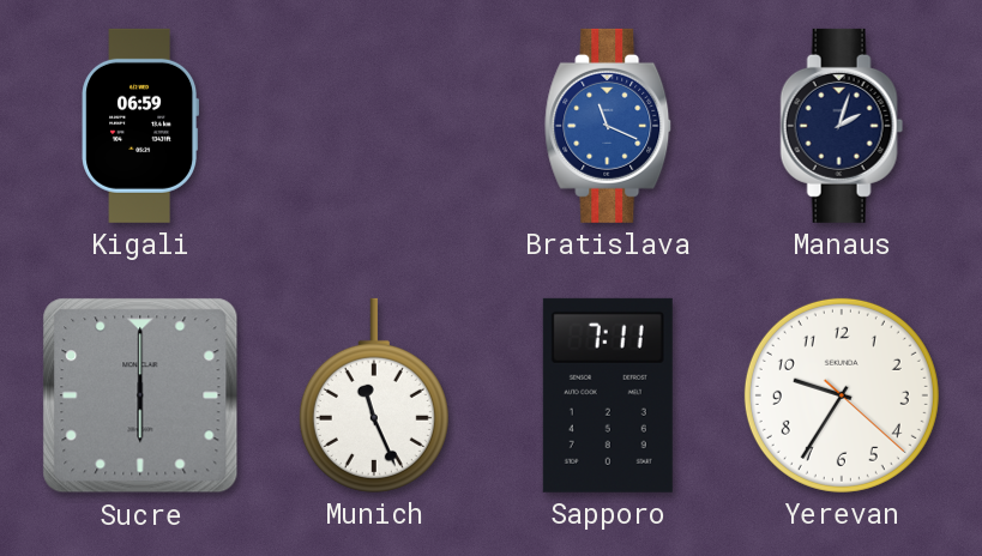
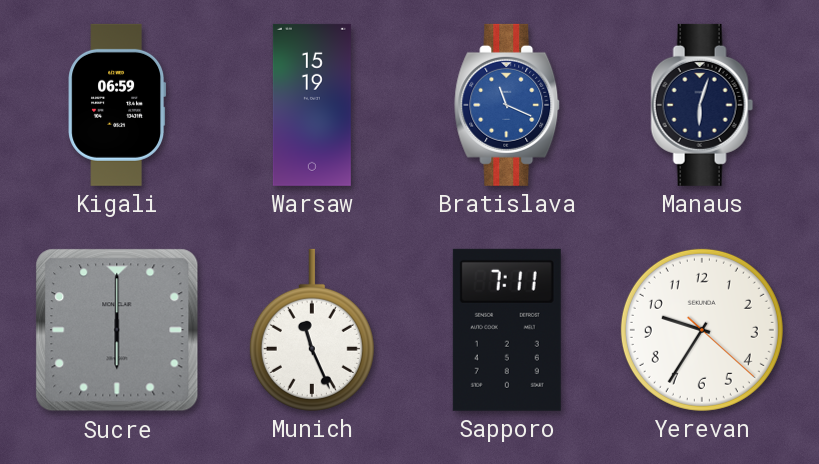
Warsaw: none -> 15:19
Manaus: 2:03 -> 6:03
